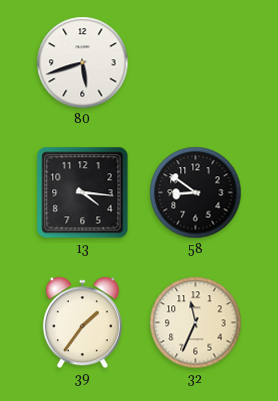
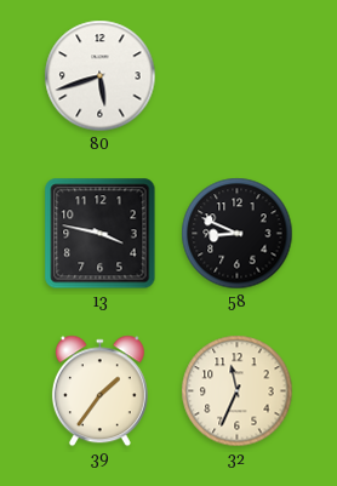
13: 4:16 -> 3:47
58: 8:51 -> 8:49
